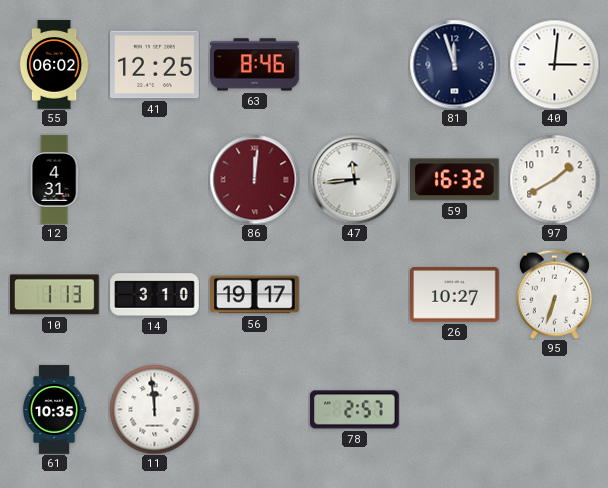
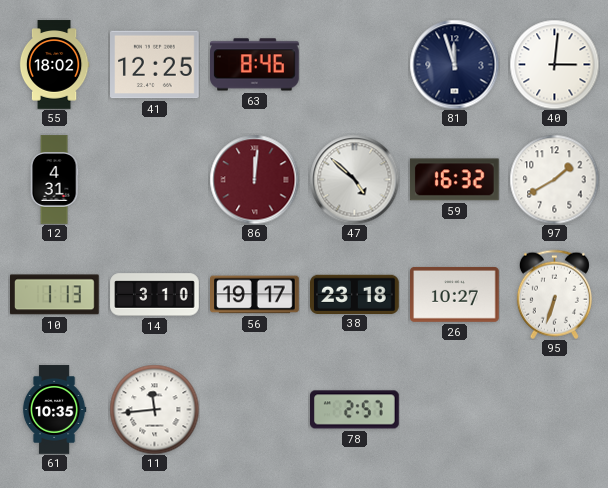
55: 06:02 -> 18:02
47: 11:44 -> 4:52
38: none -> 23:18
11: 11:59 -> 11:44
